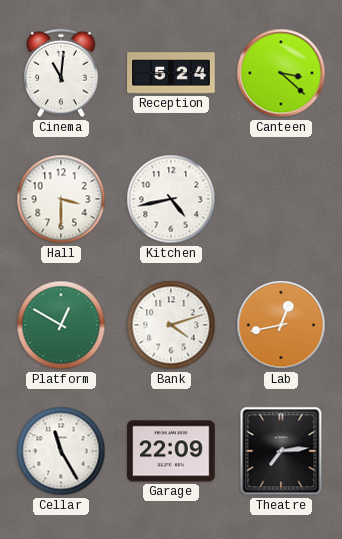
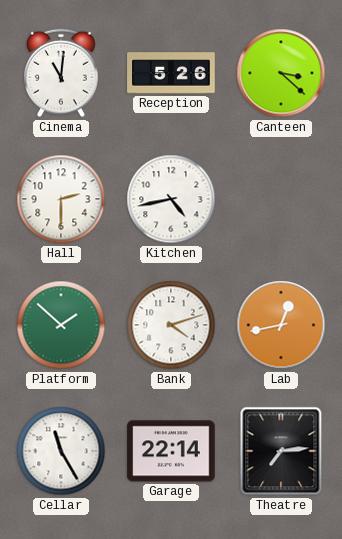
Reception: 5:24 -> 5:26
Hall: 3:30 -> 2:30
Platform: 12:50 -> 1:52
Garage: 22:09 -> 22:14
